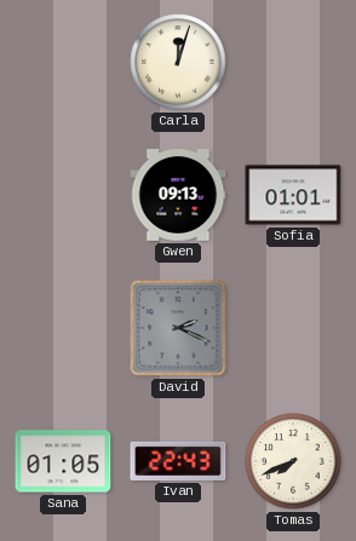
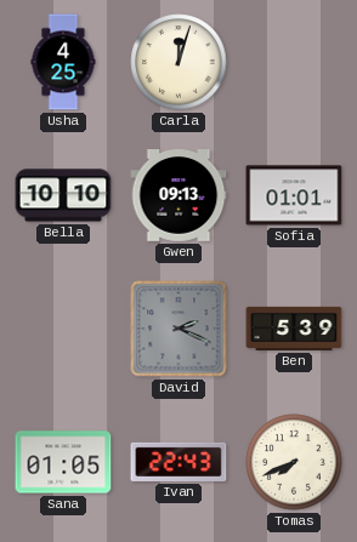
Usha: none -> 4:25
Bella: none -> 10:10
Ben: none -> 5:39
